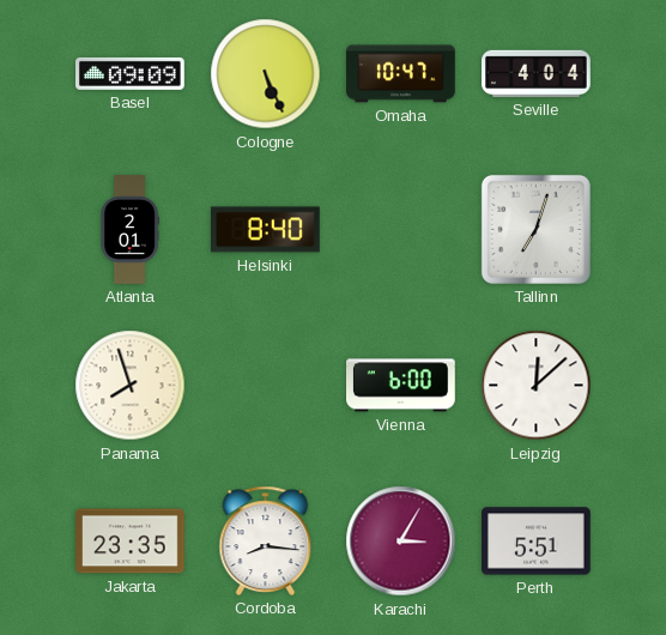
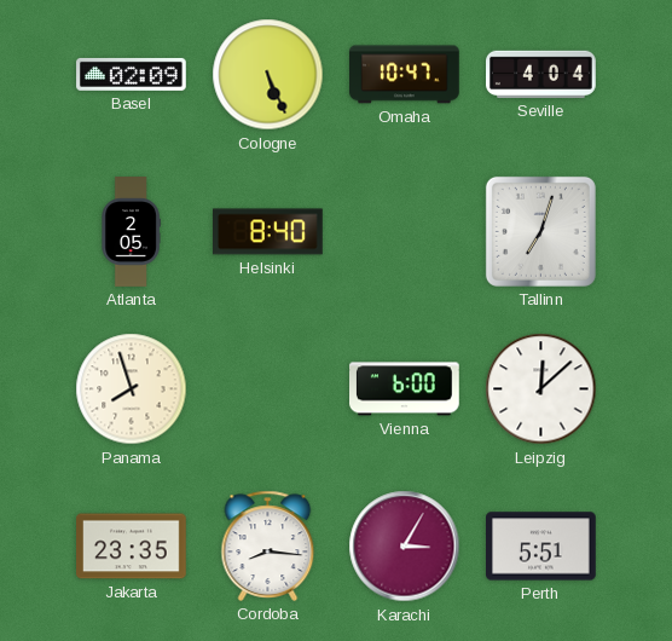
Basel: 09:09 -> 02:09
Atlanta: 2:01 -> 2:05
